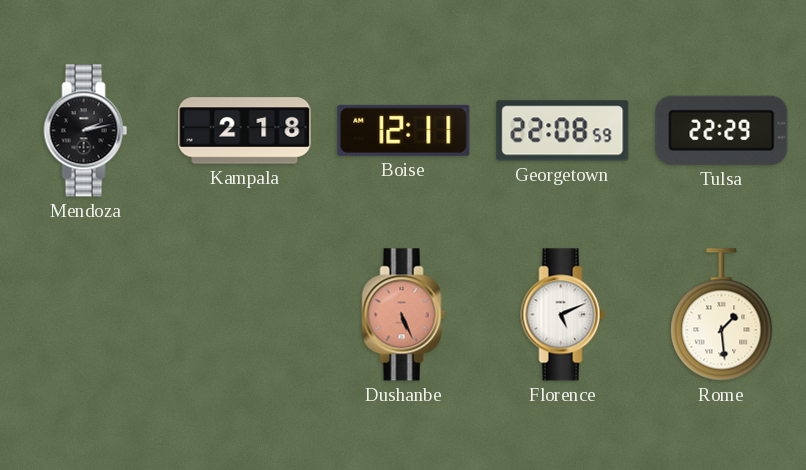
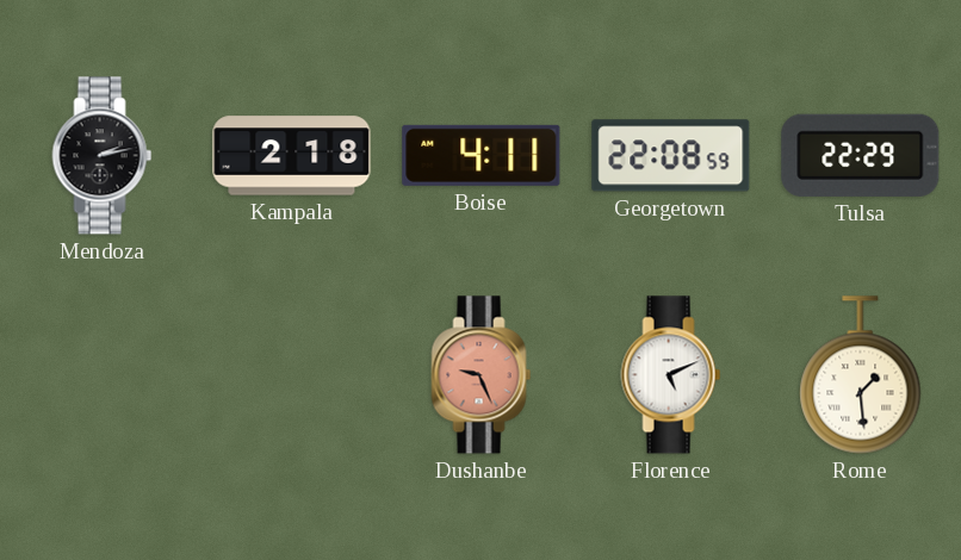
Boise: 12:11 -> 4:11
Dushanbe: 5:26 -> 9:26
